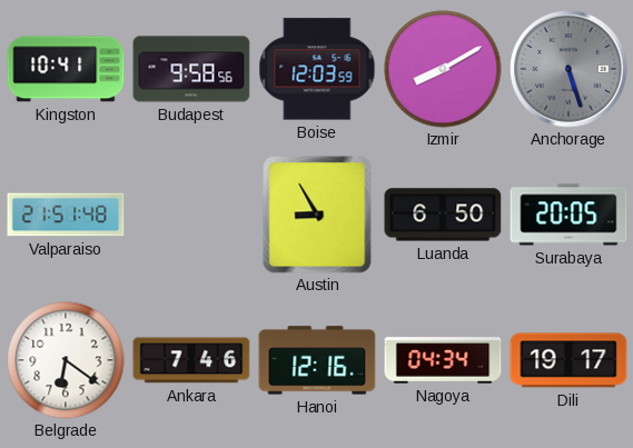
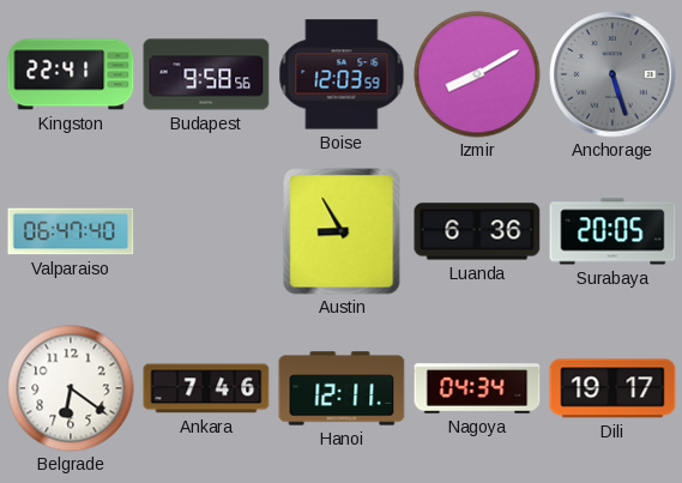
Kingston: 10:41 -> 22:41
Valparaiso: 21:51 -> 06:47
Luanda: 6:50 -> 6:36
Hanoi: 12:16 -> 12:11
